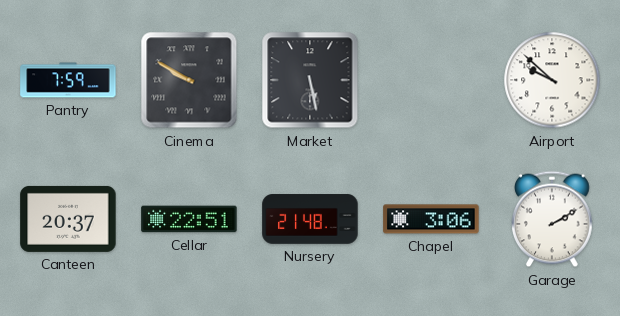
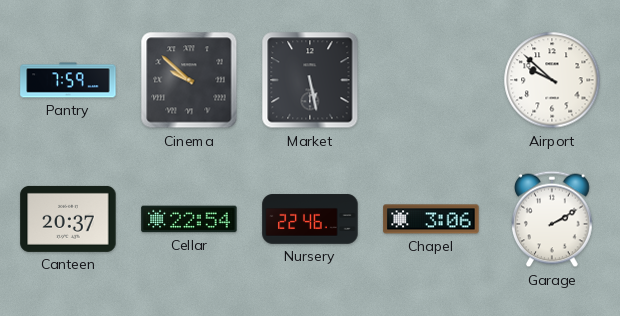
Cinema: 9:50 -> 9:52
Cellar: 22:51 -> 22:54
Nursery: 21:48 -> 22:46
